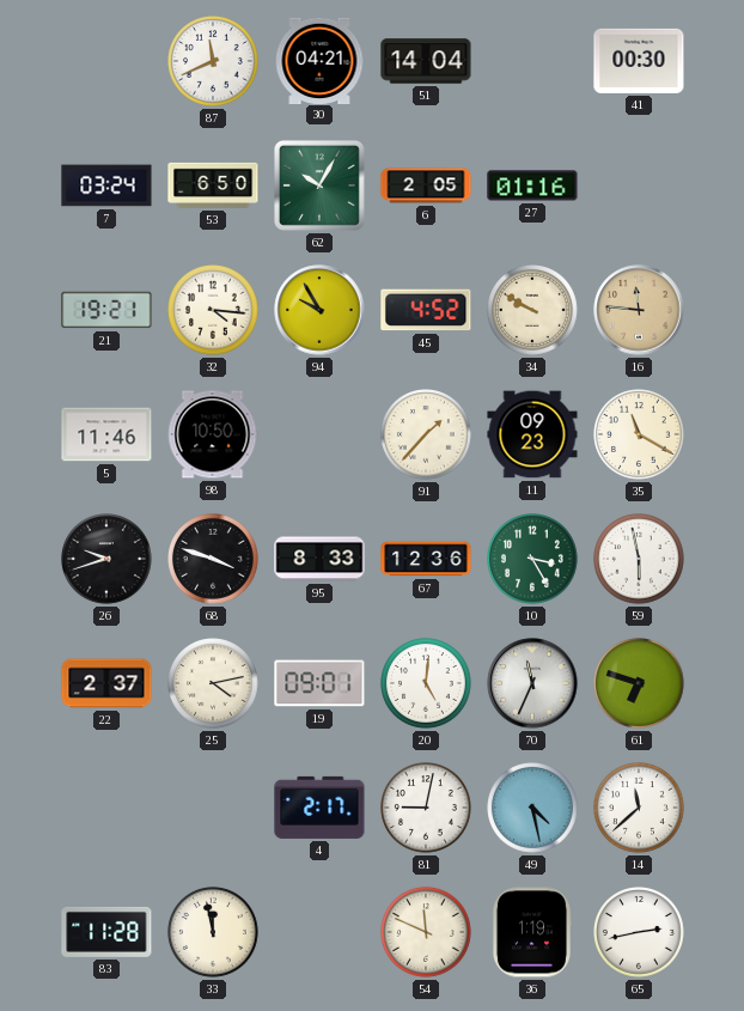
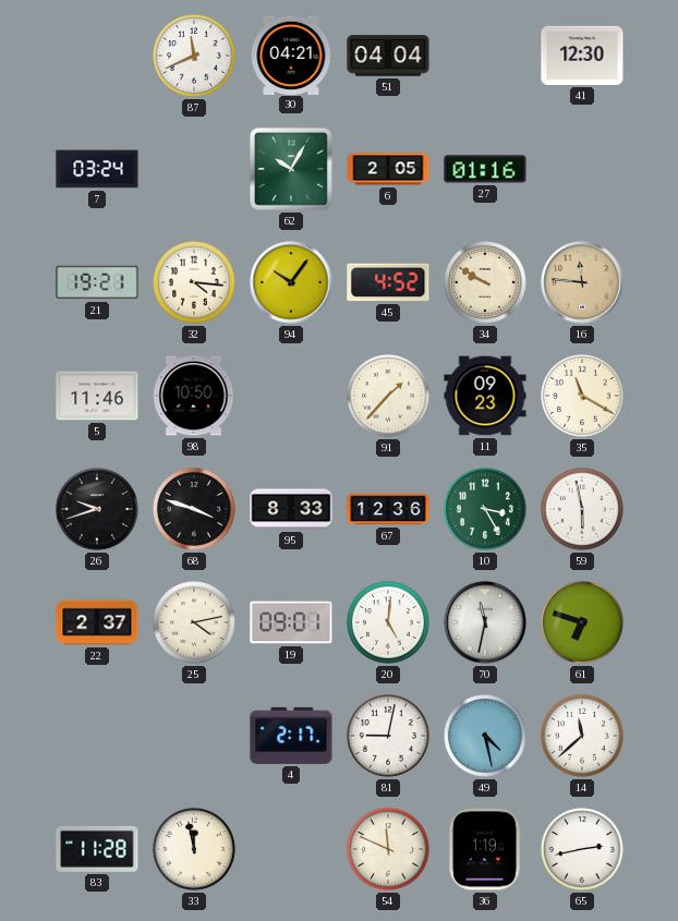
51: 14:04 -> 04:04
41: 00:30 -> 12:30
53: 6:50 -> none
94: 9:55 -> 10:06
70: 11:34 -> 11:32
